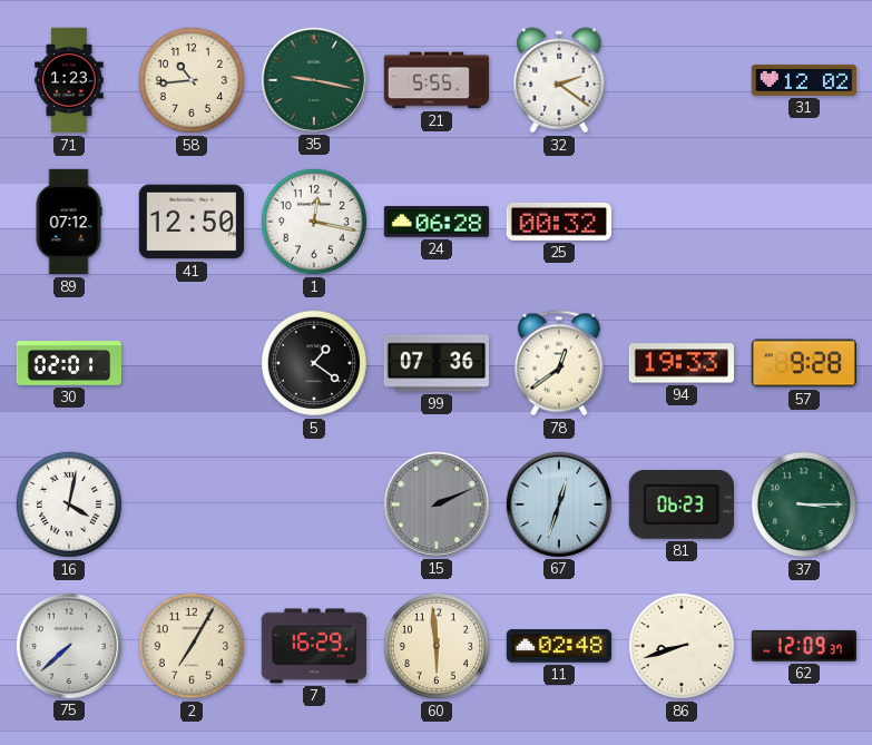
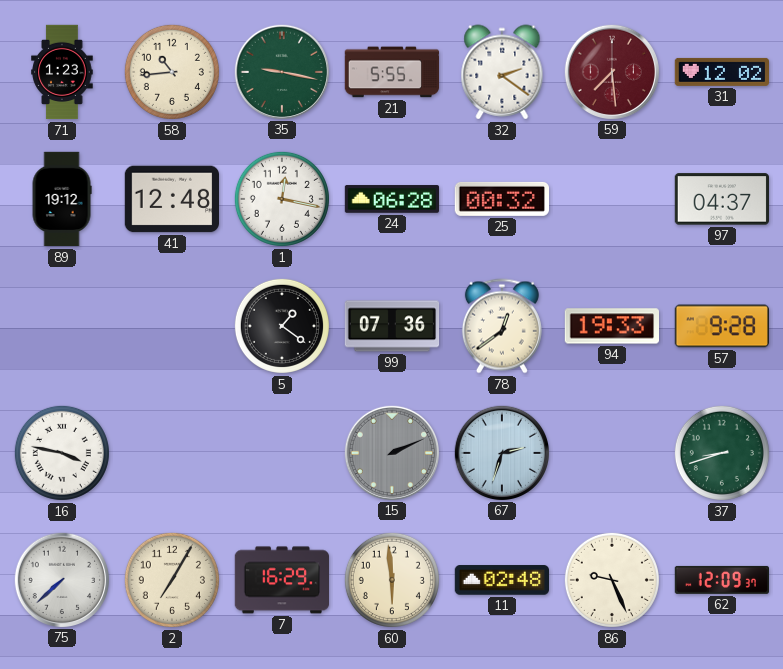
59: none -> 7:29
89: 07:12 -> 19:12
41: 12:50 -> 12:48
97: none -> 04:37
30: 02:01 -> none
16: 4:02 -> 3:47
67: 12:33 -> 2:33
81: 06:23 -> none
37: 3:15 -> 8:42
86: 8:42 -> 9:26
